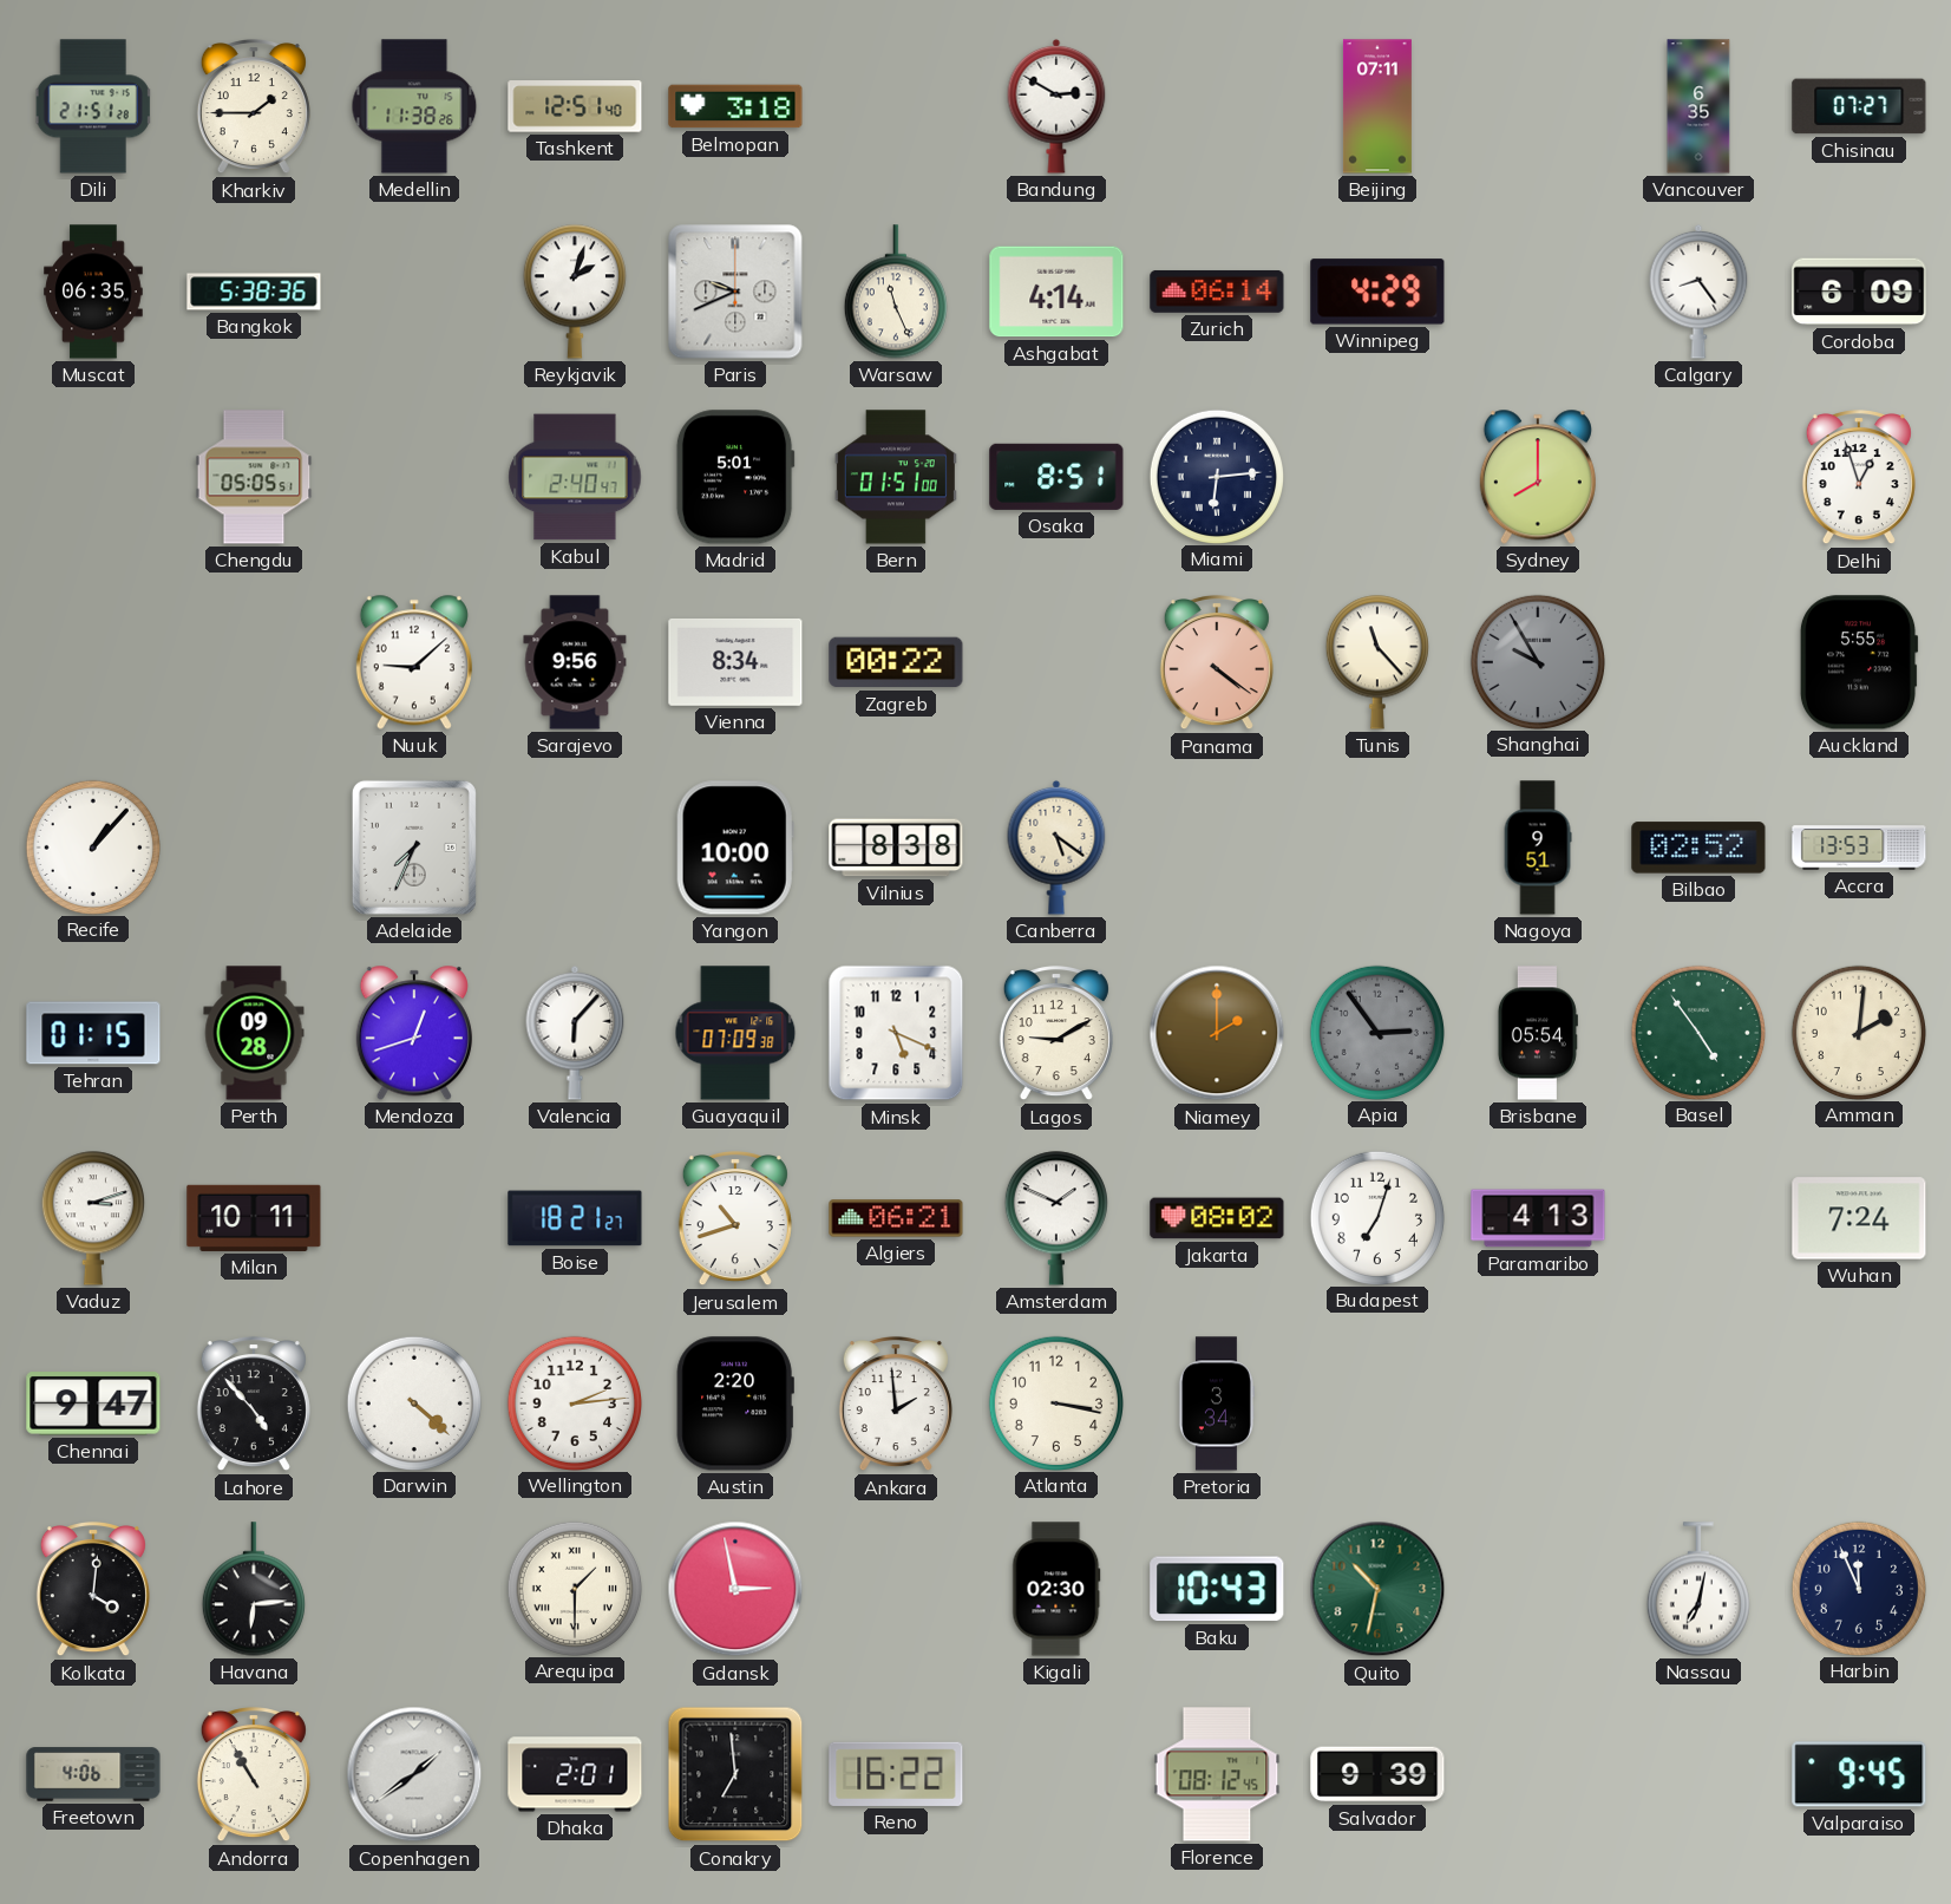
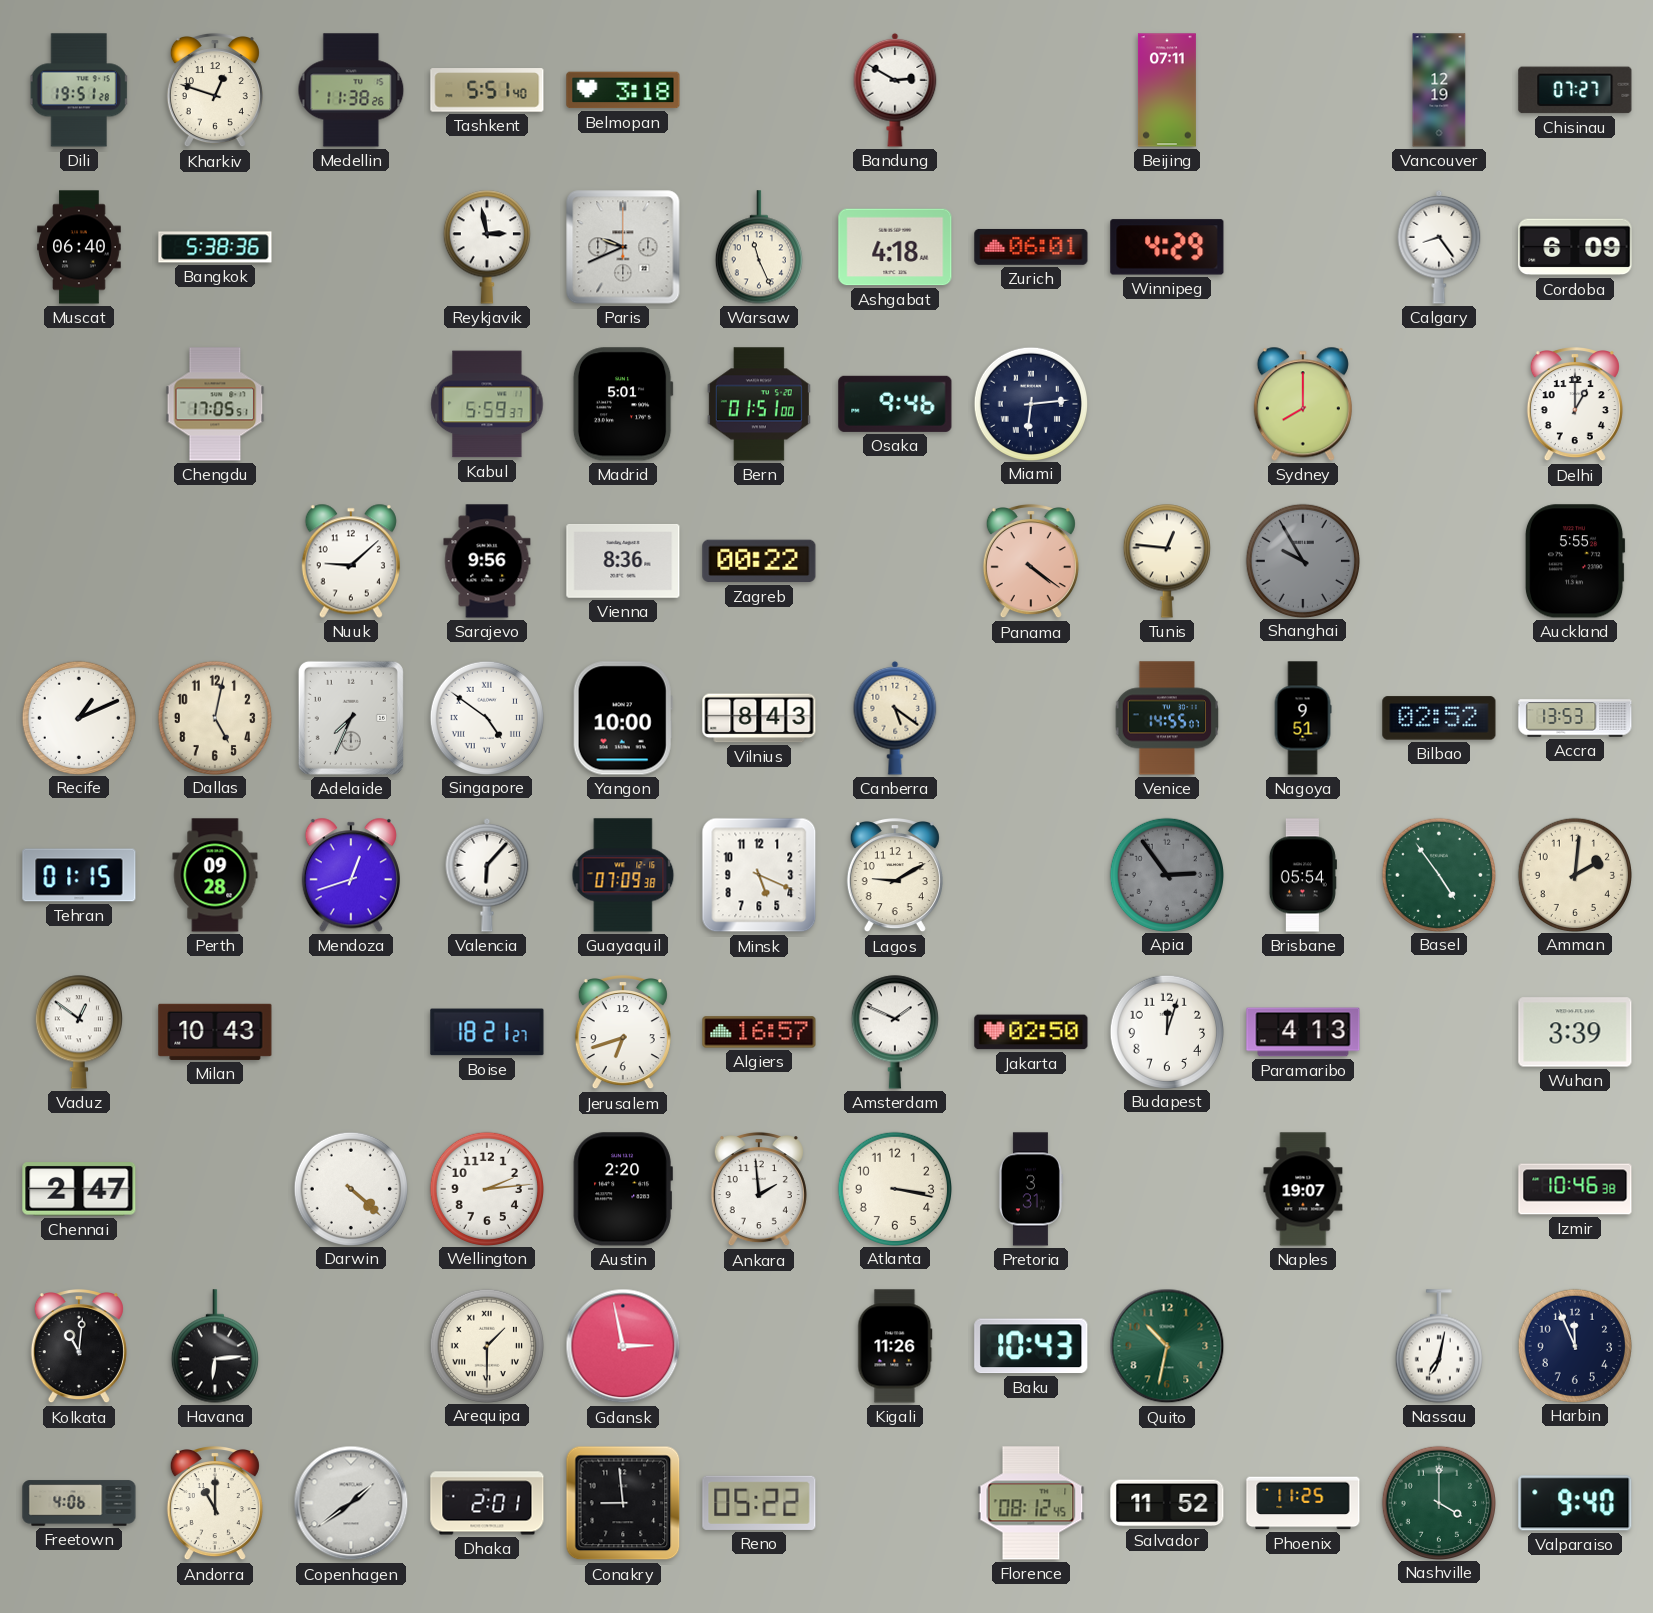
Dili: 21:51 -> 19:51
Kharkiv: 1:45 -> 12:48
Tashkent: 12:51 -> 5:51
Vancouver: 6:35 -> 12:19
Muscat: 06:35 -> 06:40
Reykjavik: 2:03 -> 2:58
Ashgabat: 4:14 -> 4:18
Zurich: 06:14 -> 06:01
Chengdu: 05:05 -> 17:05
Kabul: 2:40 -> 5:59
Osaka: 8:51 -> 9:46
Delhi: 12:57 -> 1:00
Vienna: 8:34 -> 8:36
Tunis: 11:23 -> 12:46
Recife: 1:07 -> 1:11
Dallas: none -> 5:02
Singapore: none -> 4:51
Vilnius: 8:38 -> 8:43
Venice: none -> 14:55
Niamey: 2:00 -> none
Vaduz: 3:12 -> 12:51
Milan: 10:11 -> 10:43
Jerusalem: 10:42 -> 6:42
Algiers: 06:21 -> 16:57
Jakarta: 08:02 -> 02:50
Budapest: 7:03 -> 12:03
Wuhan: 7:24 -> 3:39
Chennai: 9:47 -> 2:47
Lahore: 4:53 -> none
Pretoria: 3:34 -> 3:31
Naples: none -> 19:07
Izmir: none -> 10:46
Kolkata: 4:01 -> 11:01
Kigali: 02:30 -> 11:26
Andorra: 10:55 -> 11:00
Conakry: 6:59 -> 8:59
Reno: 16:22 -> 05:22
Salvador: 9:39 -> 11:52
Phoenix: none -> 11:25
Nashville: none -> 4:00
Valparaiso: 9:45 -> 9:40
